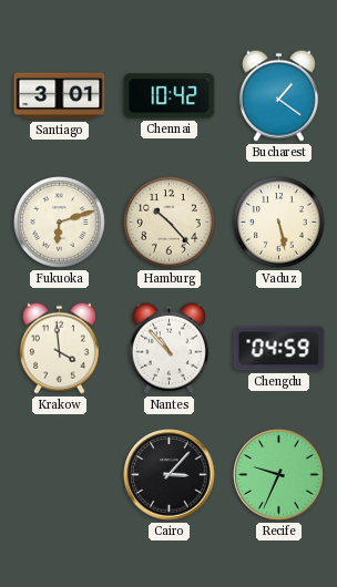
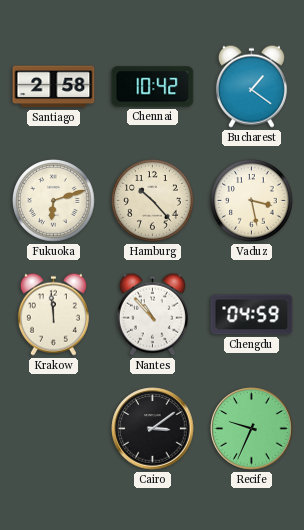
Santiago: 3:01 -> 2:58
Vaduz: 5:28 -> 3:28
Krakow: 3:59 -> 11:59
Cairo: 3:07 -> 3:09
